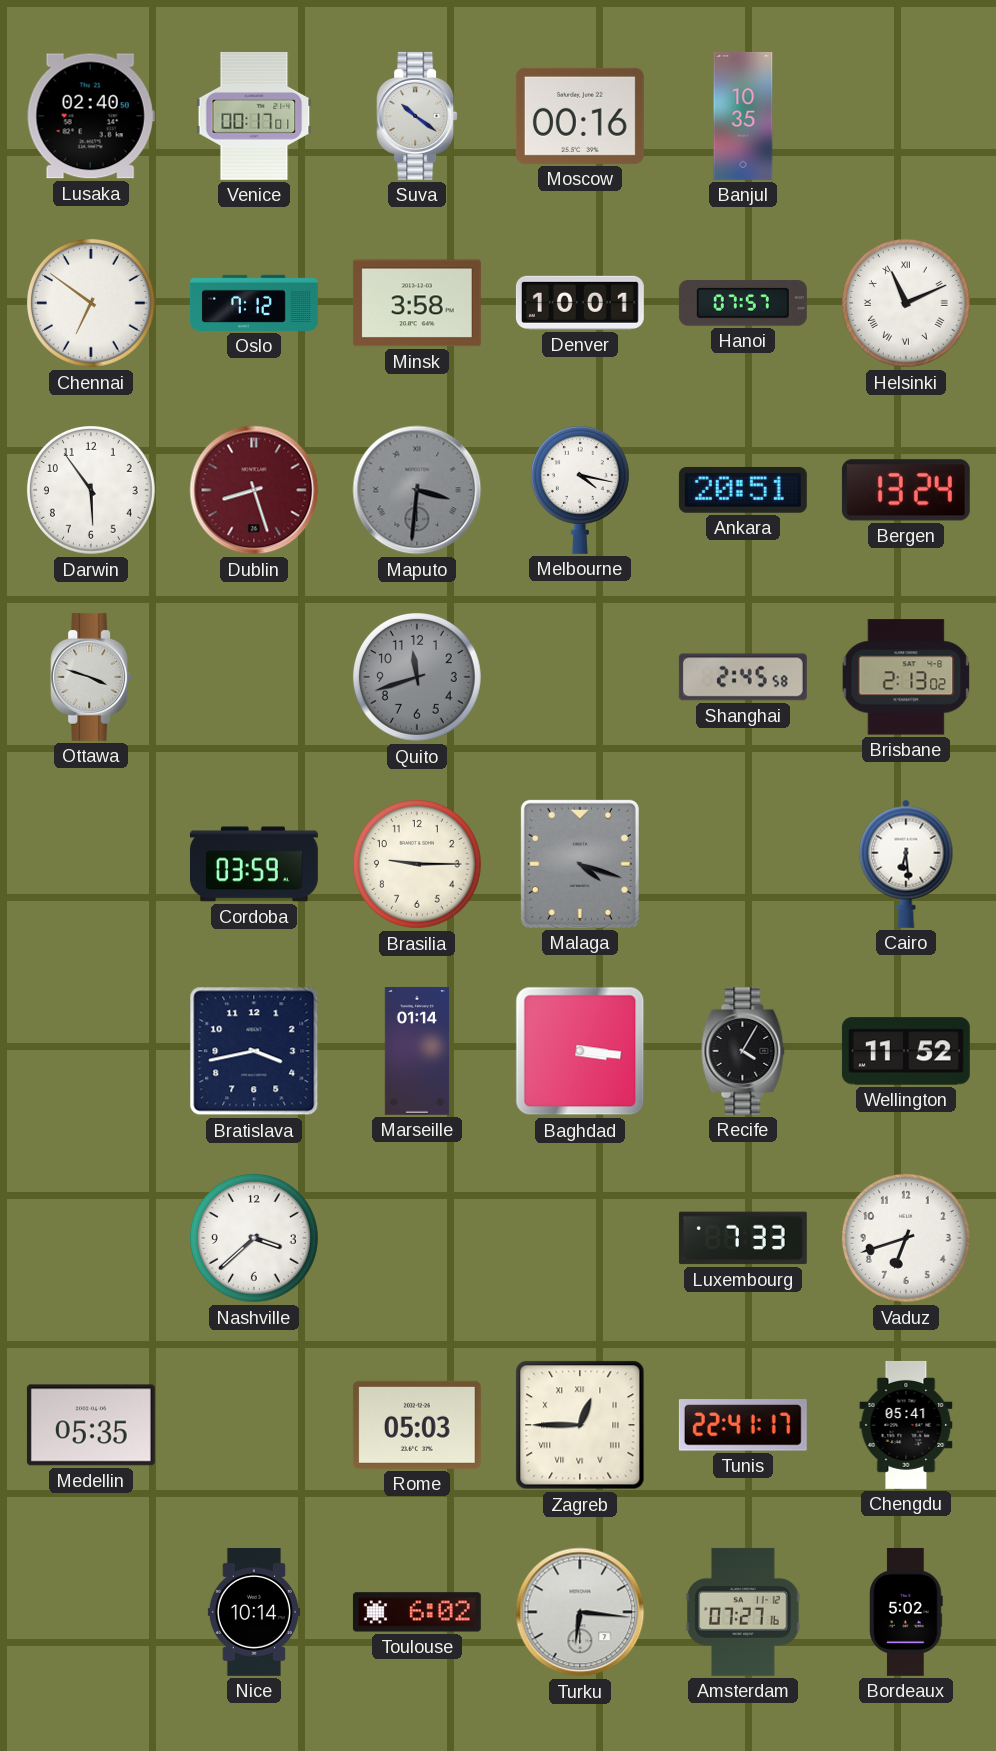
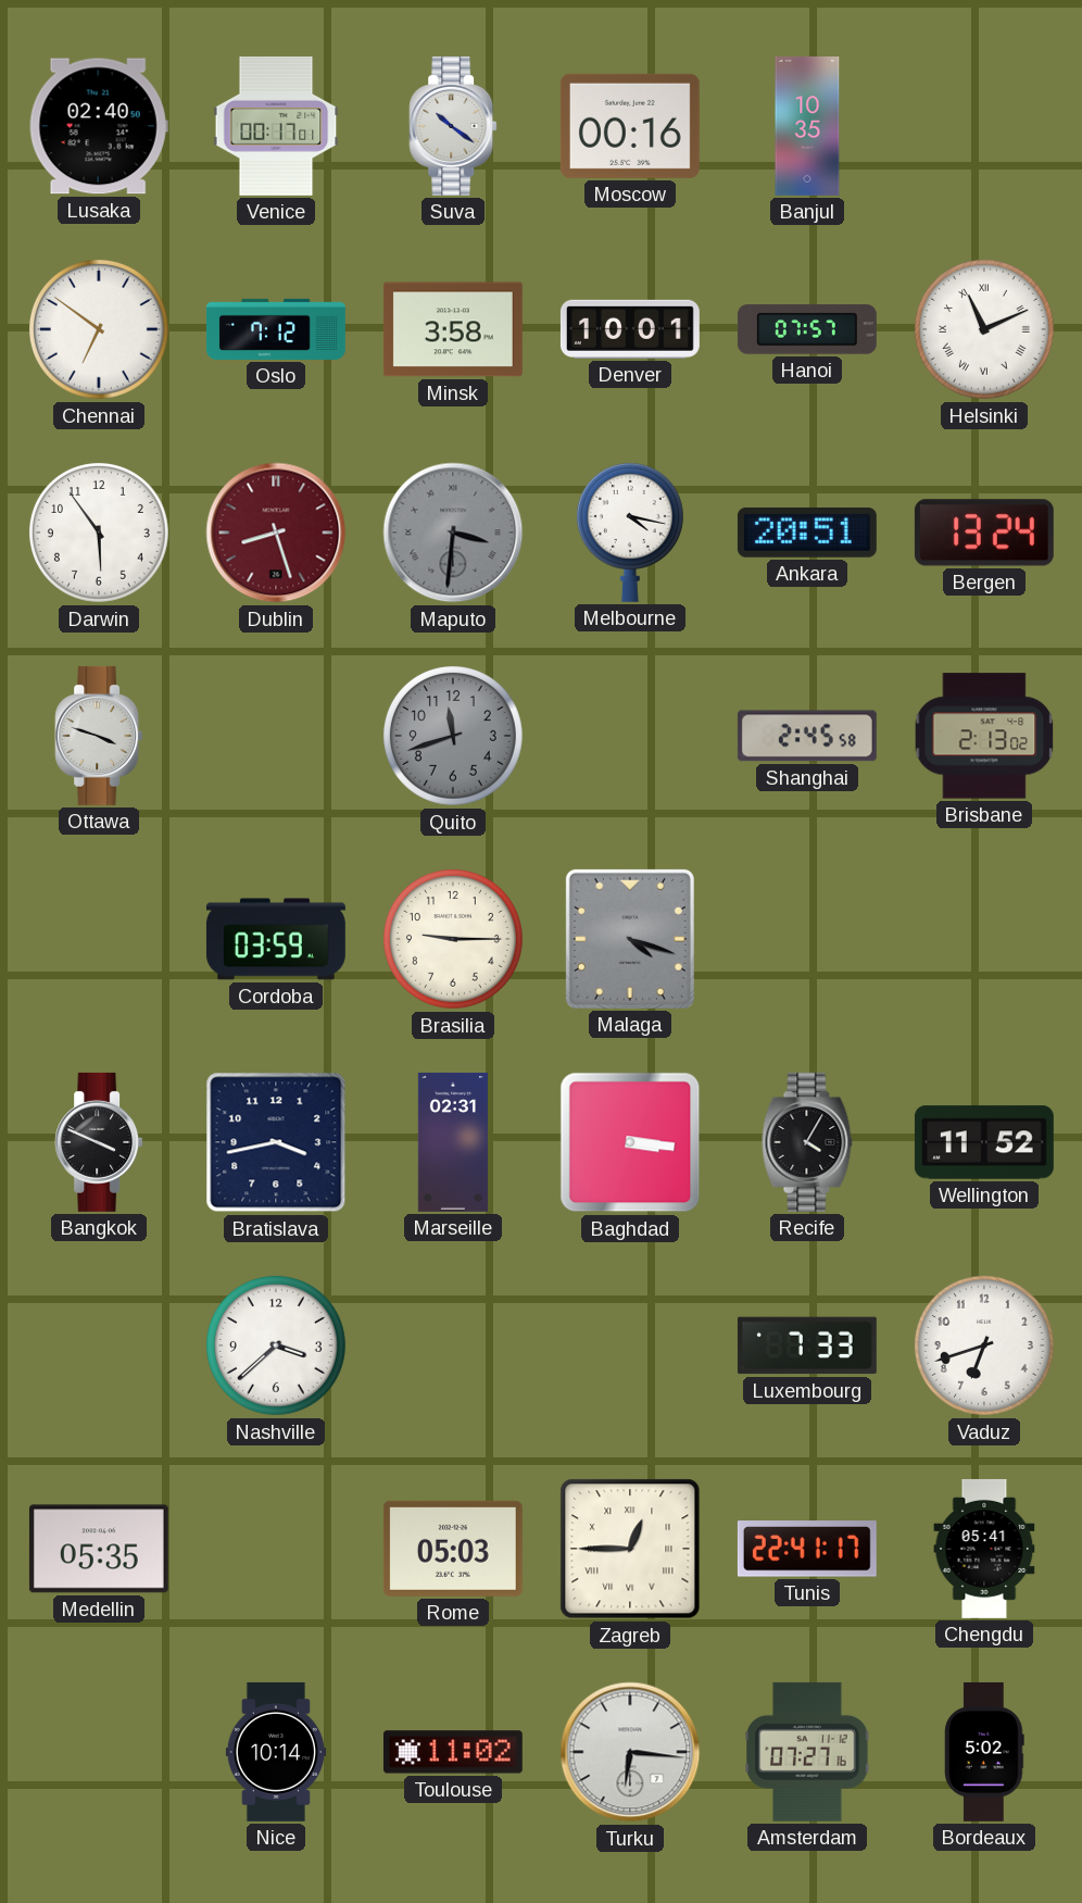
Cairo: 6:29 -> none
Bangkok: none -> 3:49
Marseille: 01:14 -> 02:31
Toulouse: 6:02 -> 11:02
